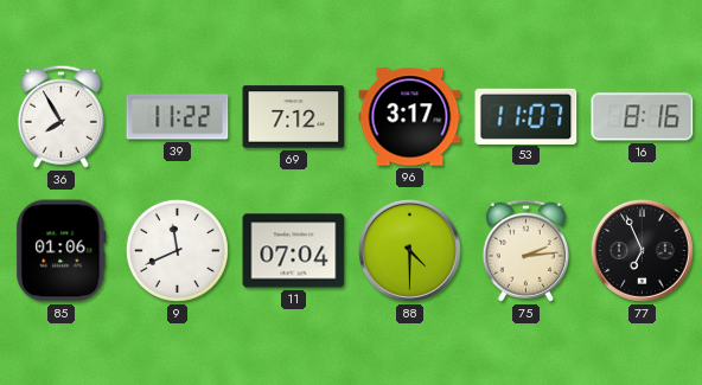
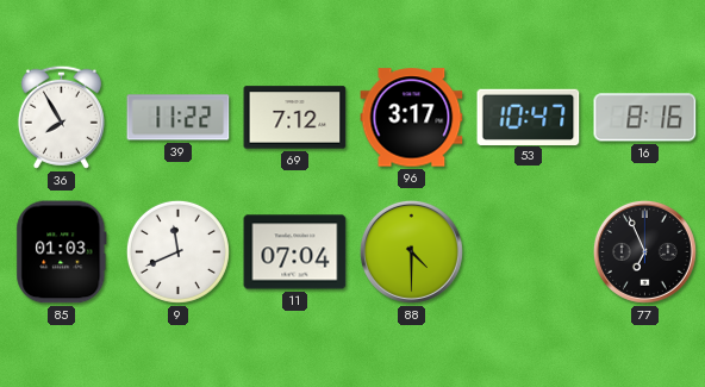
53: 11:07 -> 10:47
85: 01:06 -> 01:03
75: 2:14 -> none
